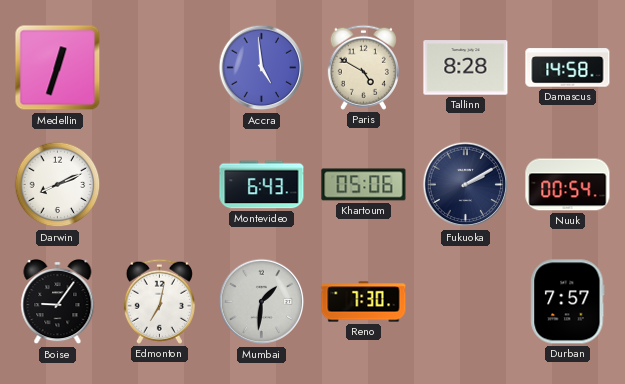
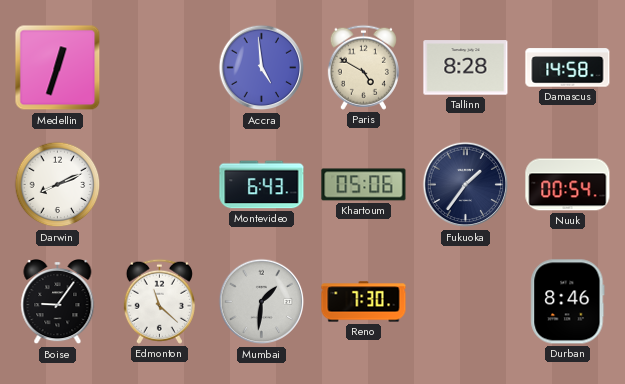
Fukuoka: 2:10 -> 1:36
Edmonton: 7:02 -> 11:22
Durban: 7:57 -> 8:46
